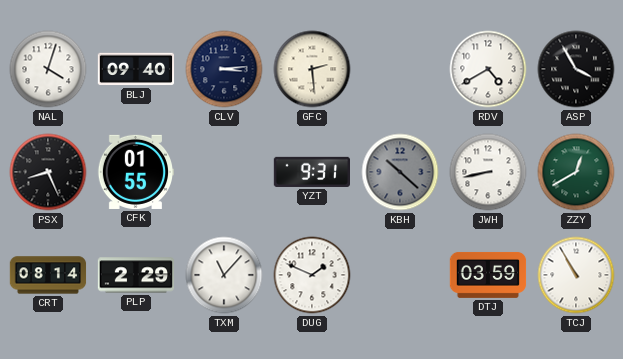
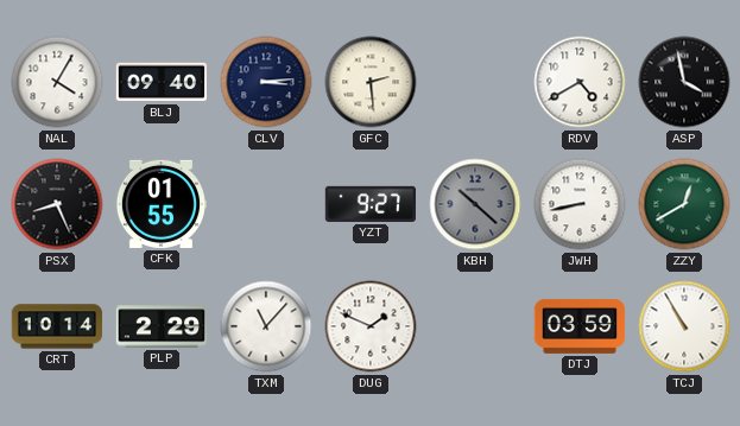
NAL: 4:03 -> 4:05
ASP: 3:55 -> 3:58
YZT: 9:31 -> 9:27
CRT: 08:14 -> 10:14
